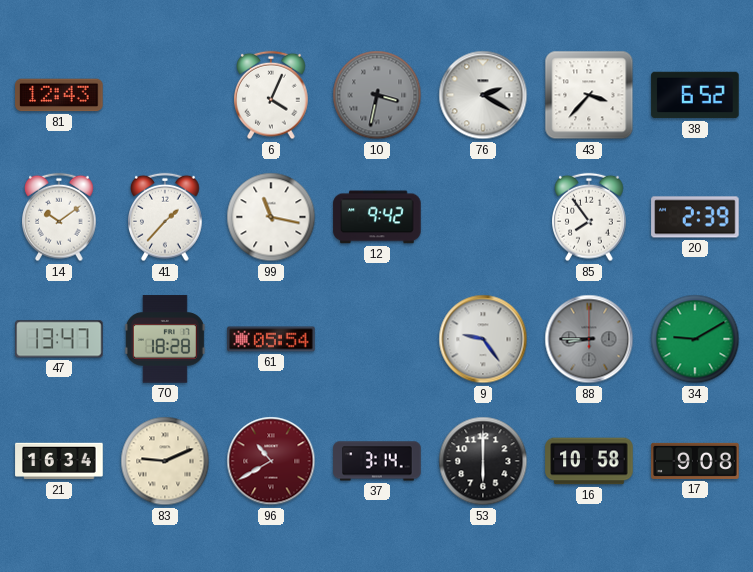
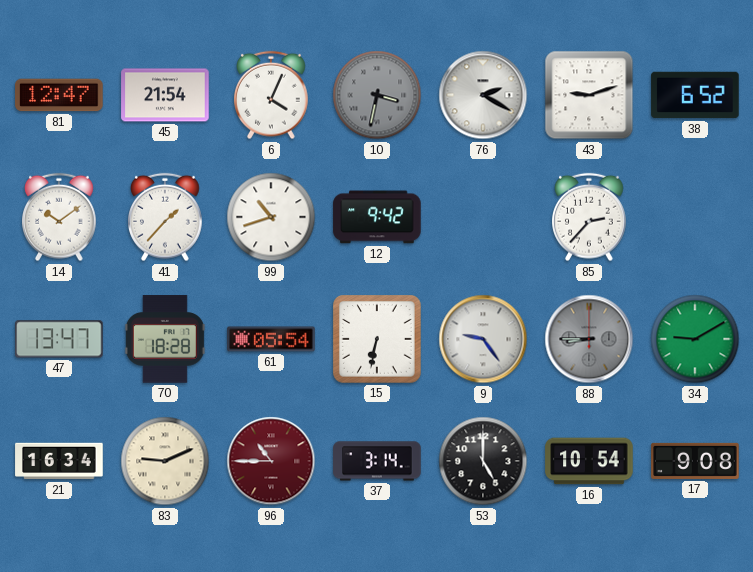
81: 12:43 -> 12:47
45: none -> 21:54
43: 3:37 -> 9:12
99: 11:17 -> 10:42
85: 7:54 -> 2:37
20: 2:39 -> none
15: none -> 6:32
96: 10:40 -> 10:45
53: 6:00 -> 5:00
16: 10:58 -> 10:54
